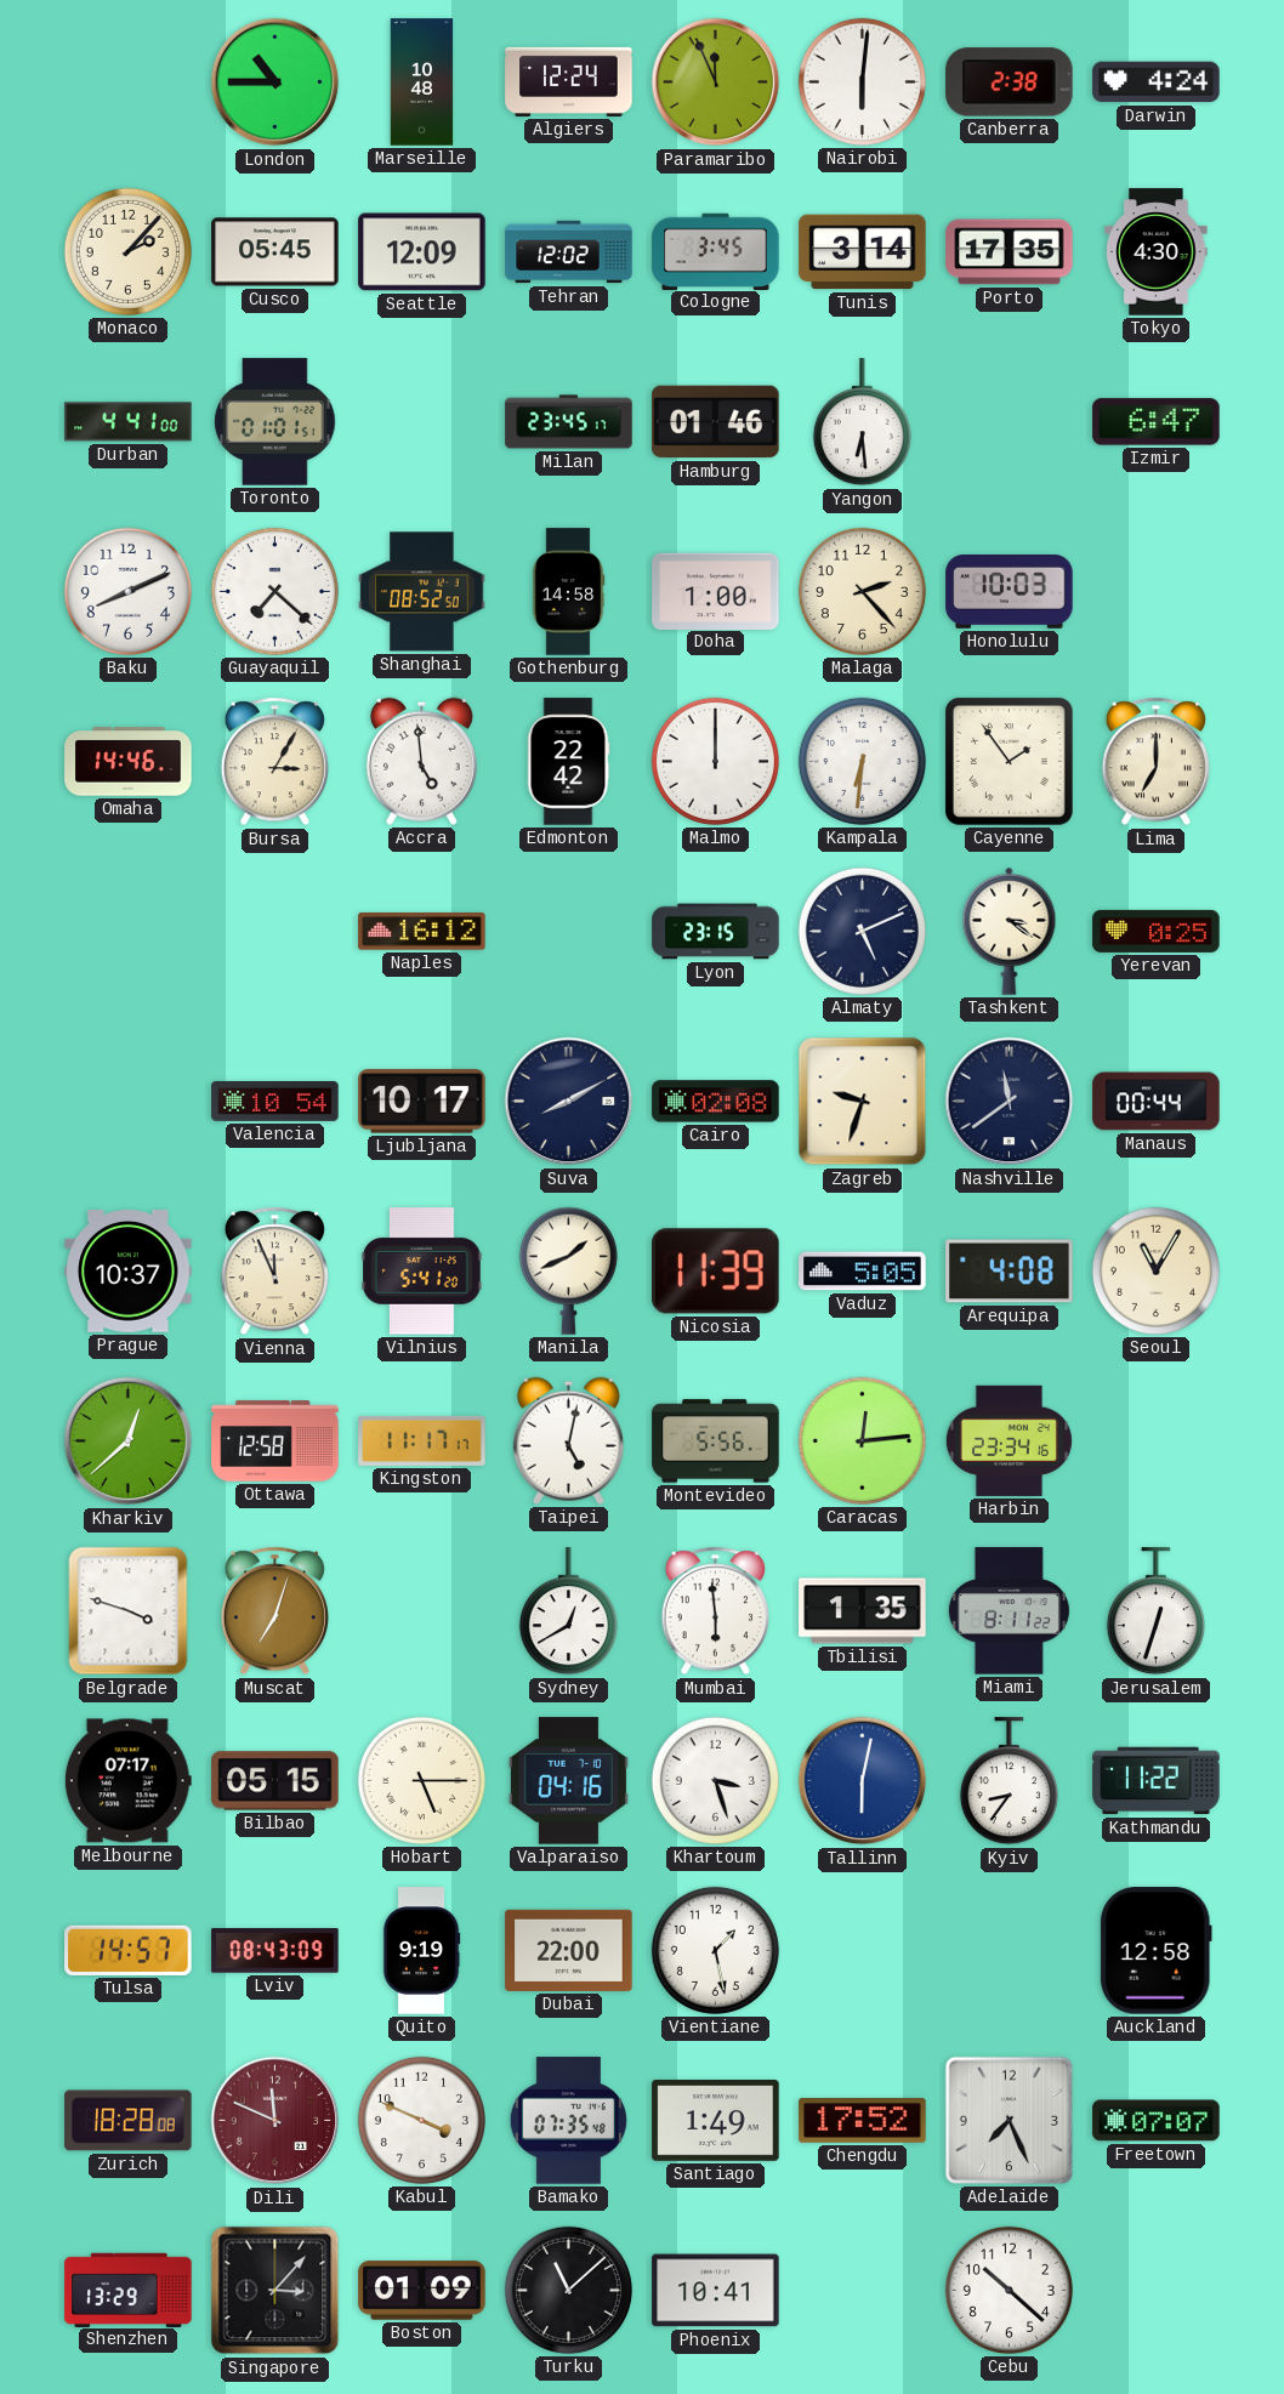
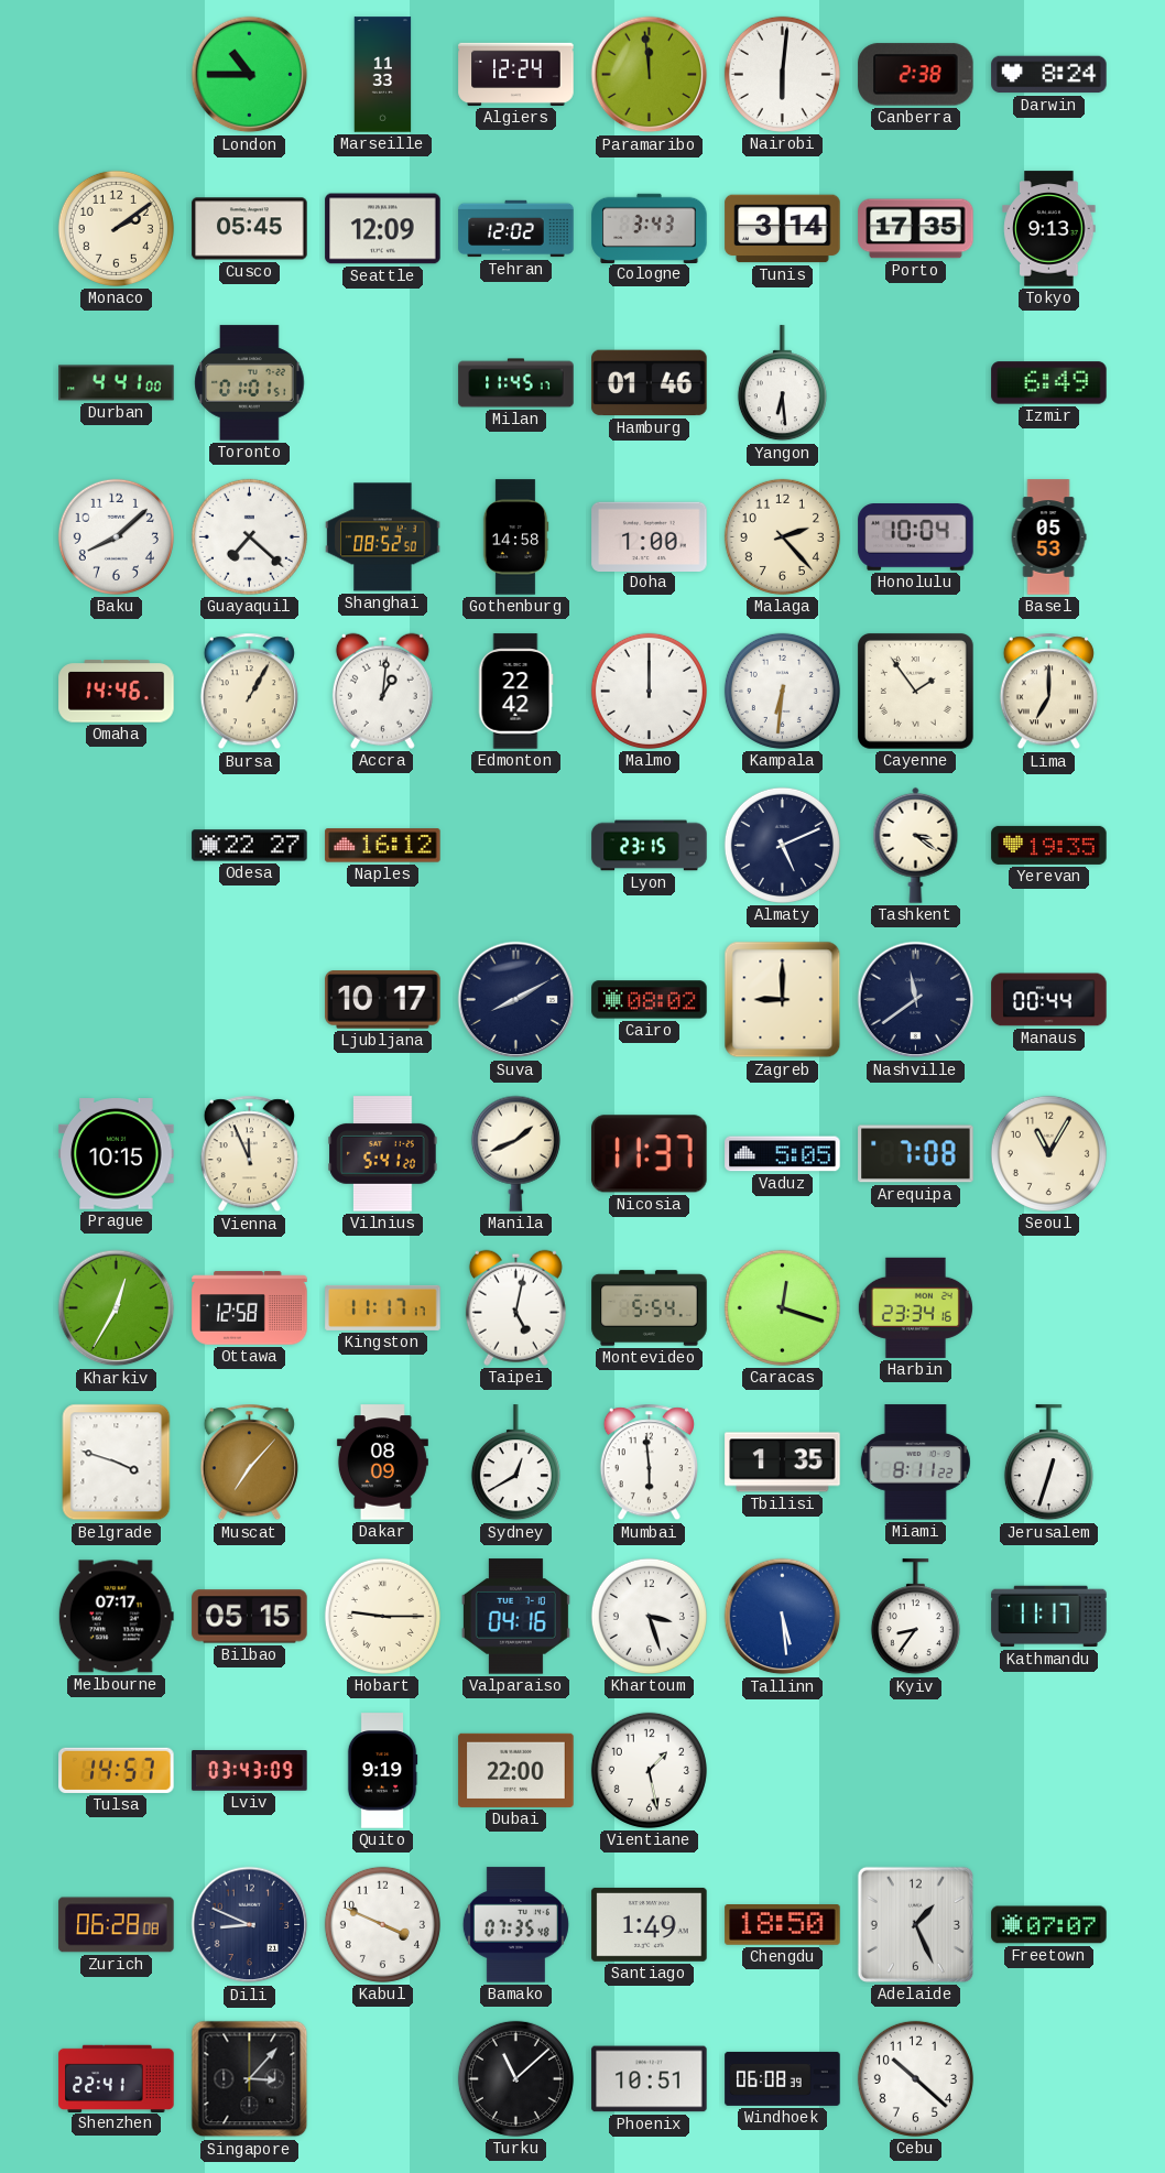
Marseille: 10:48 -> 11:33
Paramaribo: 11:56 -> 11:59
Darwin: 4:24 -> 8:24
Monaco: 2:07 -> 2:09
Cologne: 3:45 -> 3:43
Tokyo: 4:30 -> 9:13
Milan: 23:45 -> 11:45
Izmir: 6:47 -> 6:49
Baku: 8:11 -> 8:08
Honolulu: 10:03 -> 10:04
Basel: none -> 05:53
Bursa: 3:05 -> 1:05
Accra: 4:59 -> 1:01
Odesa: none -> 22:27
Yerevan: 0:25 -> 19:35
Valencia: 10:54 -> none
Cairo: 02:08 -> 08:02
Zagreb: 9:33 -> 9:00
Prague: 10:37 -> 10:15
Nicosia: 11:39 -> 11:37
Arequipa: 4:08 -> 7:08
Kharkiv: 12:38 -> 12:35
Montevideo: 5:56 -> 5:54
Caracas: 12:14 -> 12:18
Muscat: 7:03 -> 7:07
Dakar: none -> 08:09
Hobart: 5:15 -> 9:15
Tallinn: 6:02 -> 5:29
Kathmandu: 11:22 -> 11:17
Lviv: 08:43 -> 03:43
Auckland: 12:58 -> none
Zurich: 18:28 -> 06:28
Dili: 11:49 -> 8:49
Dili dial: burgundy -> navy
Chengdu: 17:52 -> 18:50
Adelaide: 7:26 -> 1:26
Shenzhen: 13:29 -> 22:41
Boston: 01:09 -> none
Phoenix: 10:41 -> 10:51
Windhoek: none -> 06:08
